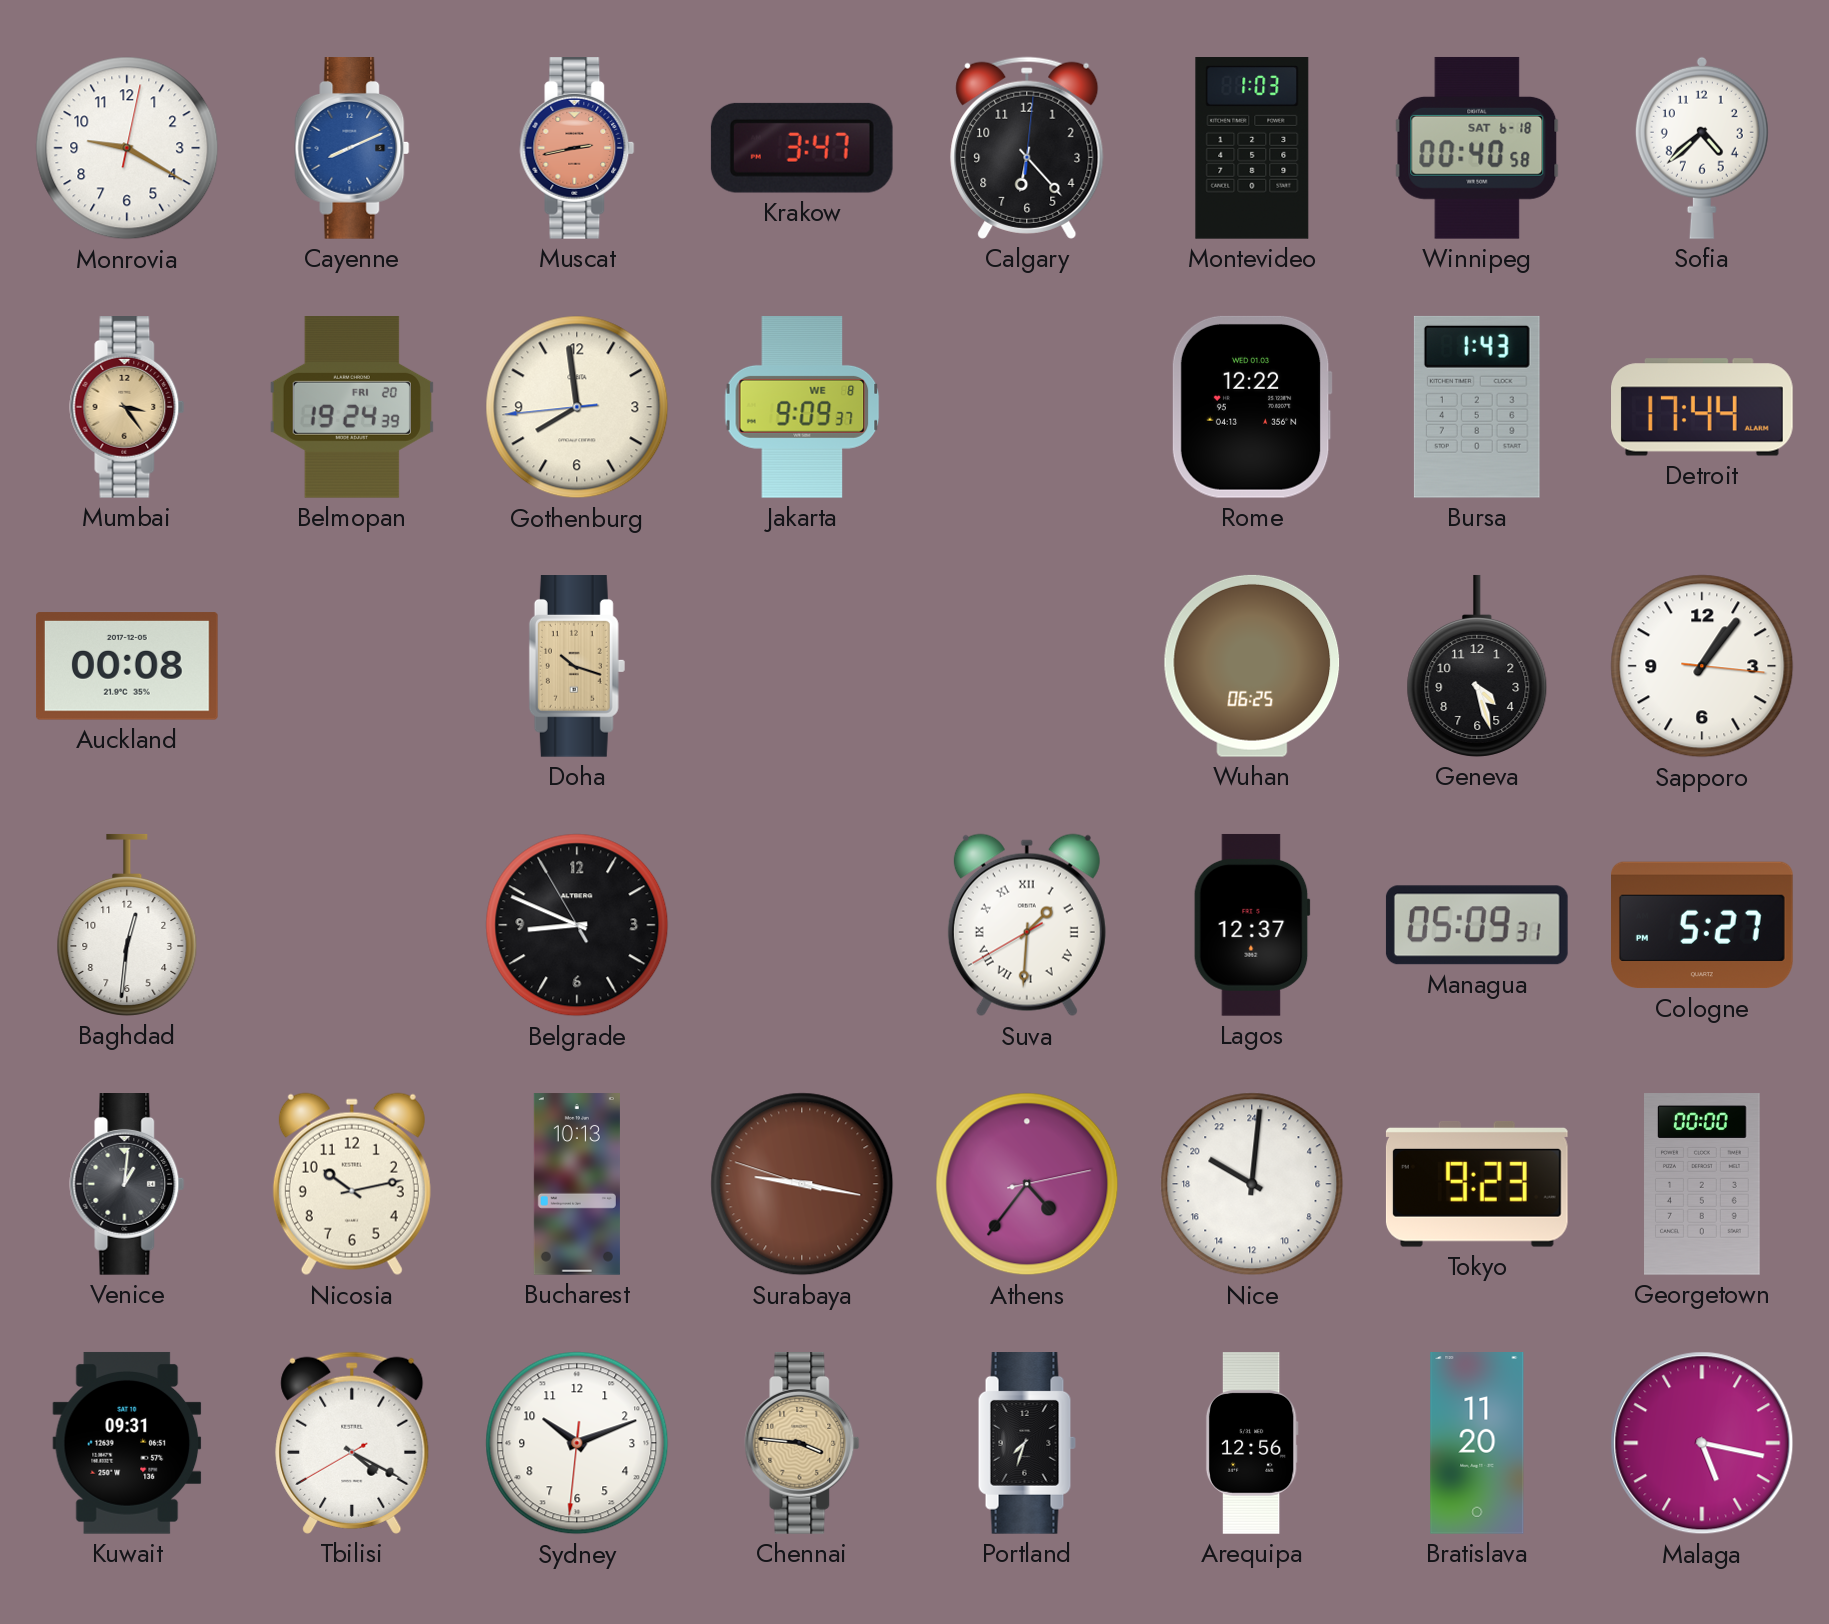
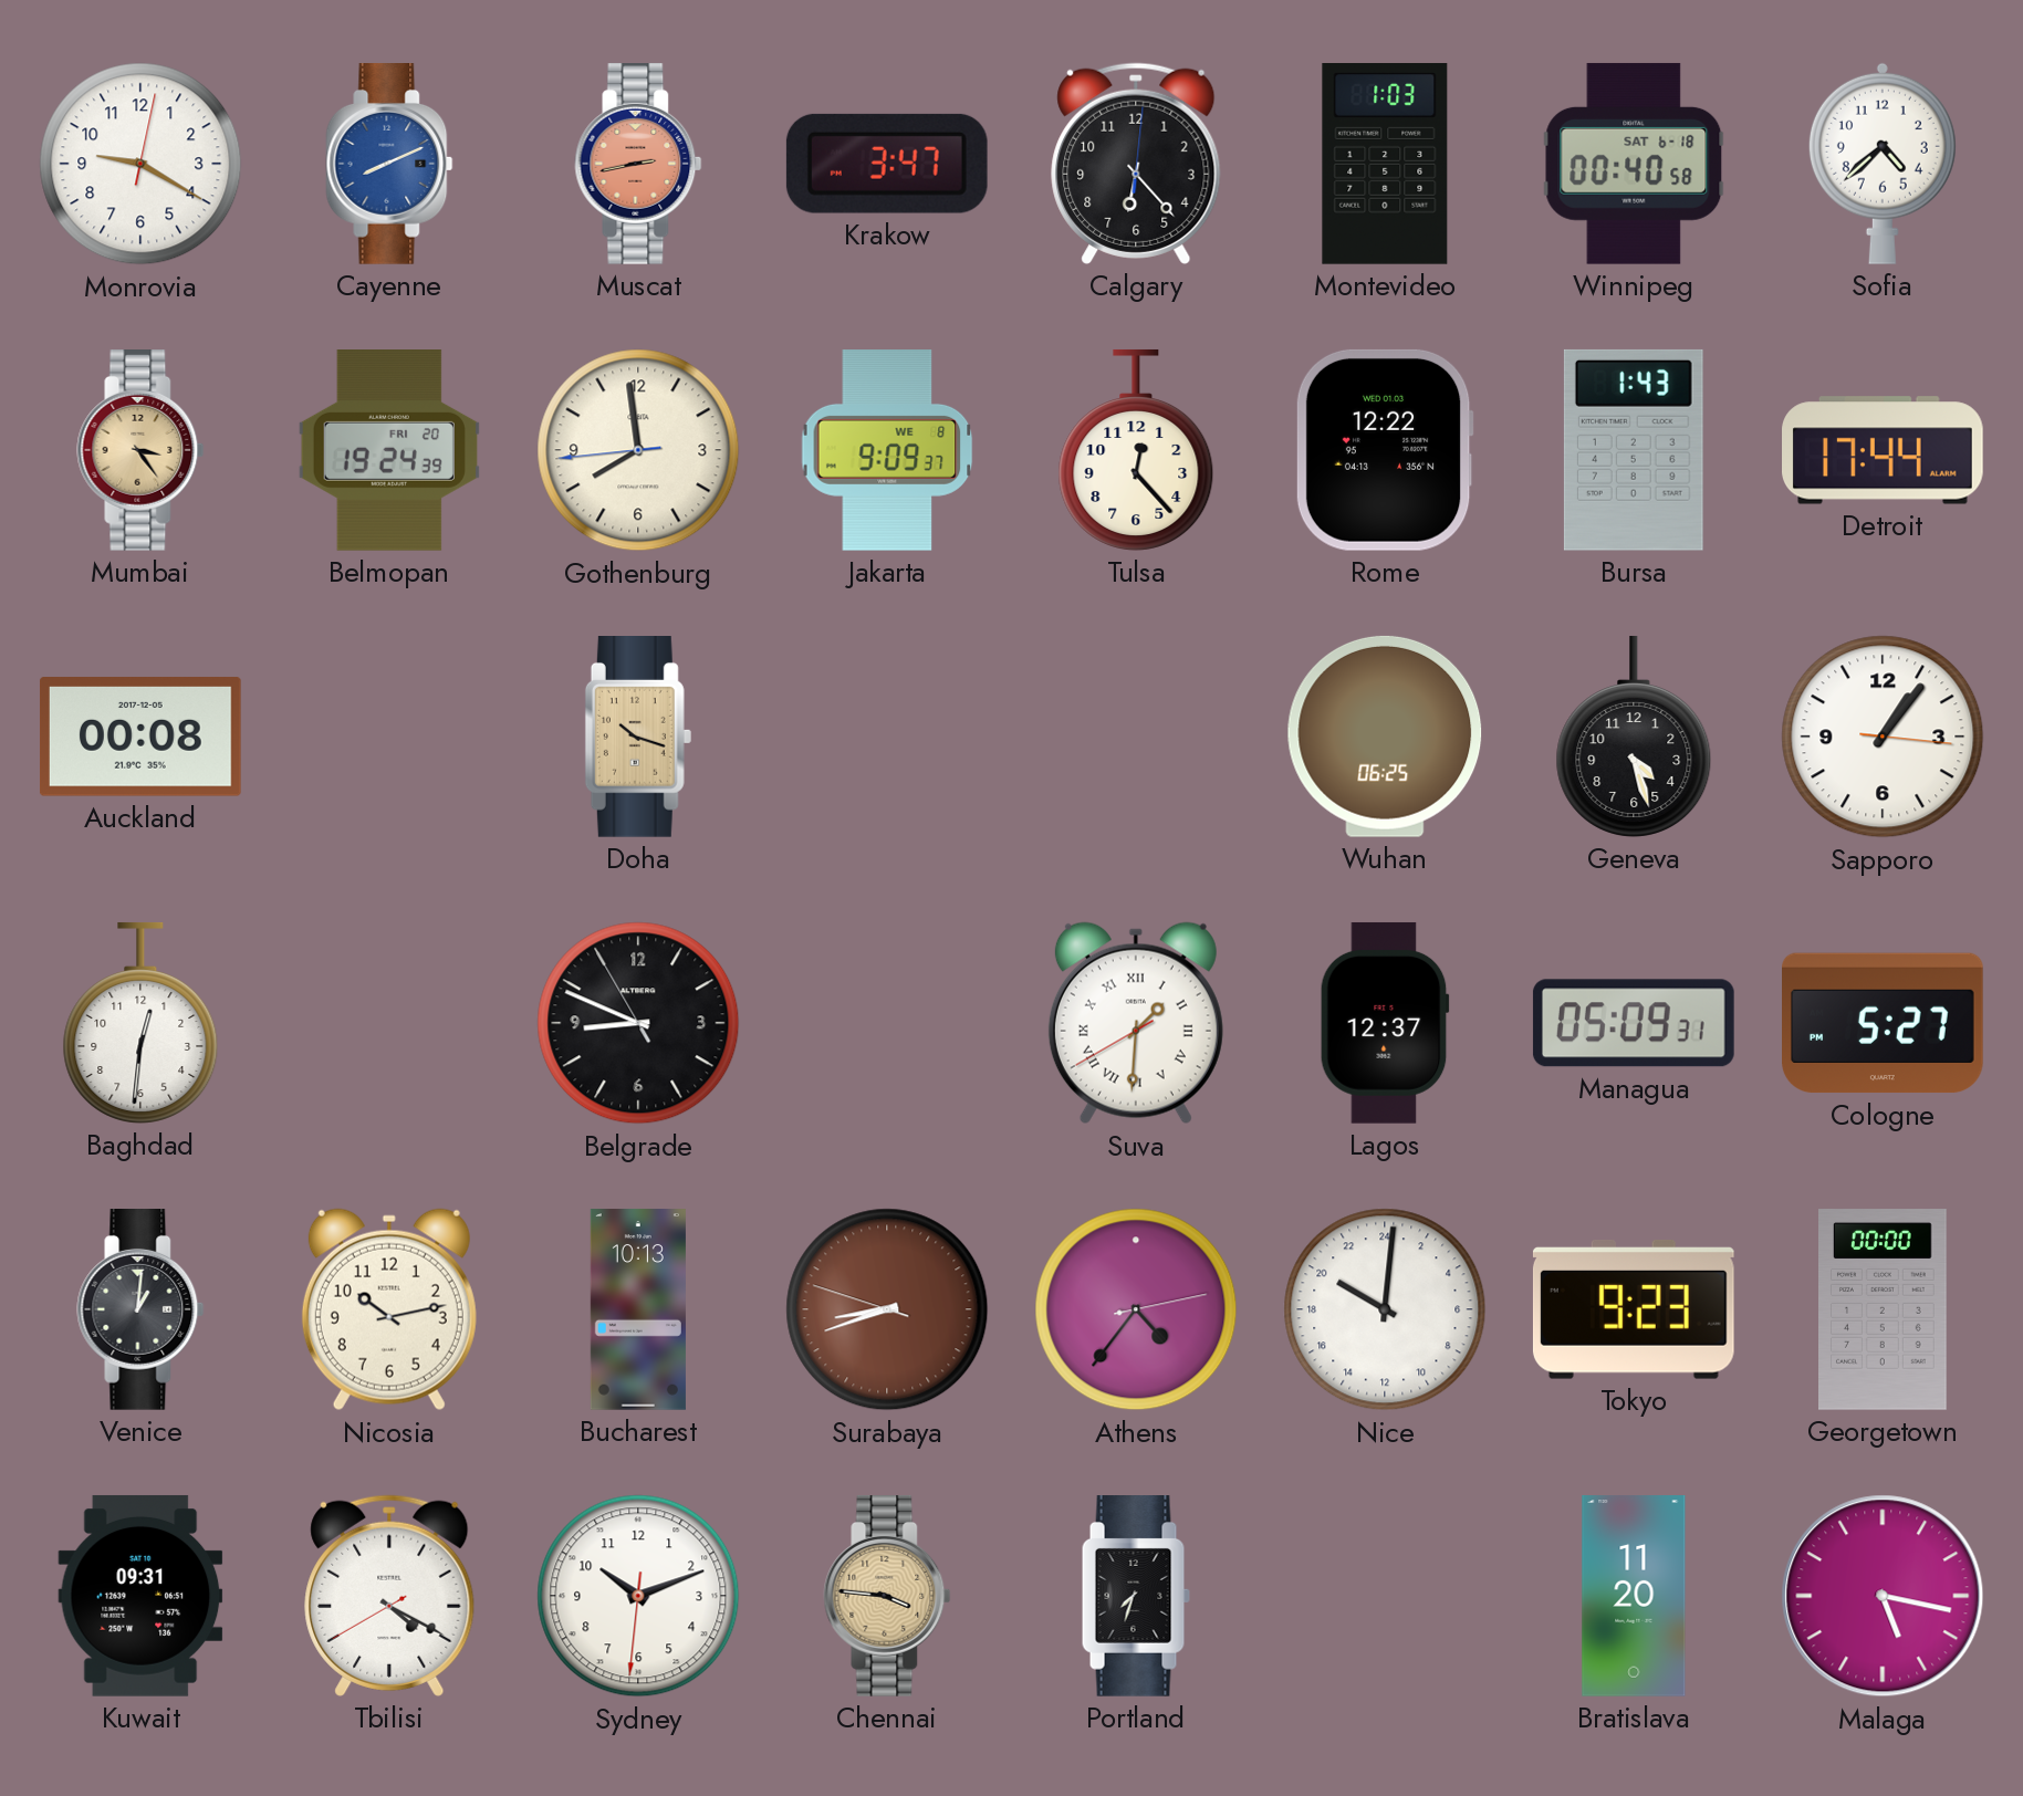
Tulsa: none -> 12:23
Surabaya: 9:16 -> 8:41
Arequipa: 12:56 -> none
